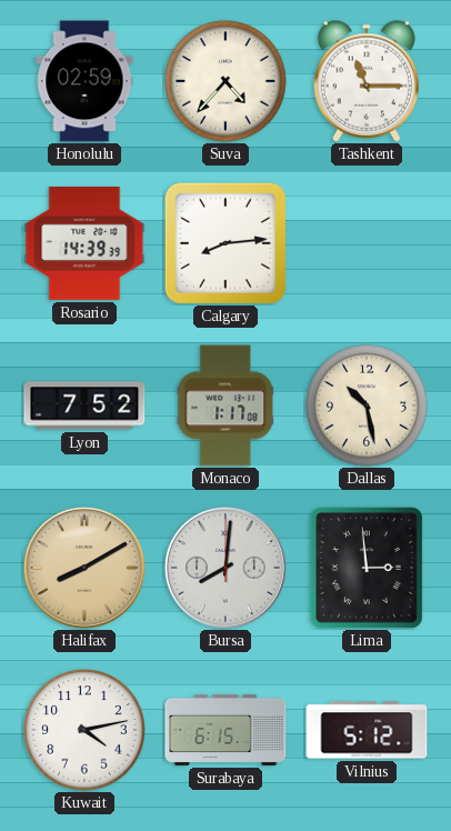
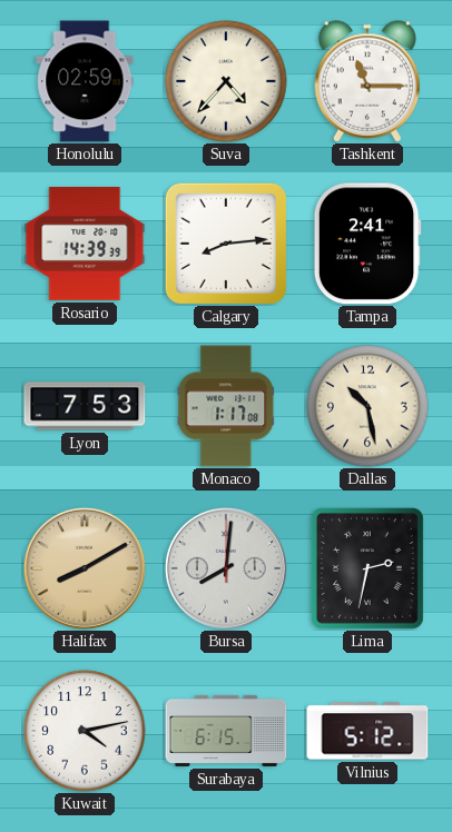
Tampa: none -> 2:41
Lyon: 7:52 -> 7:53
Lima: 2:59 -> 2:32
